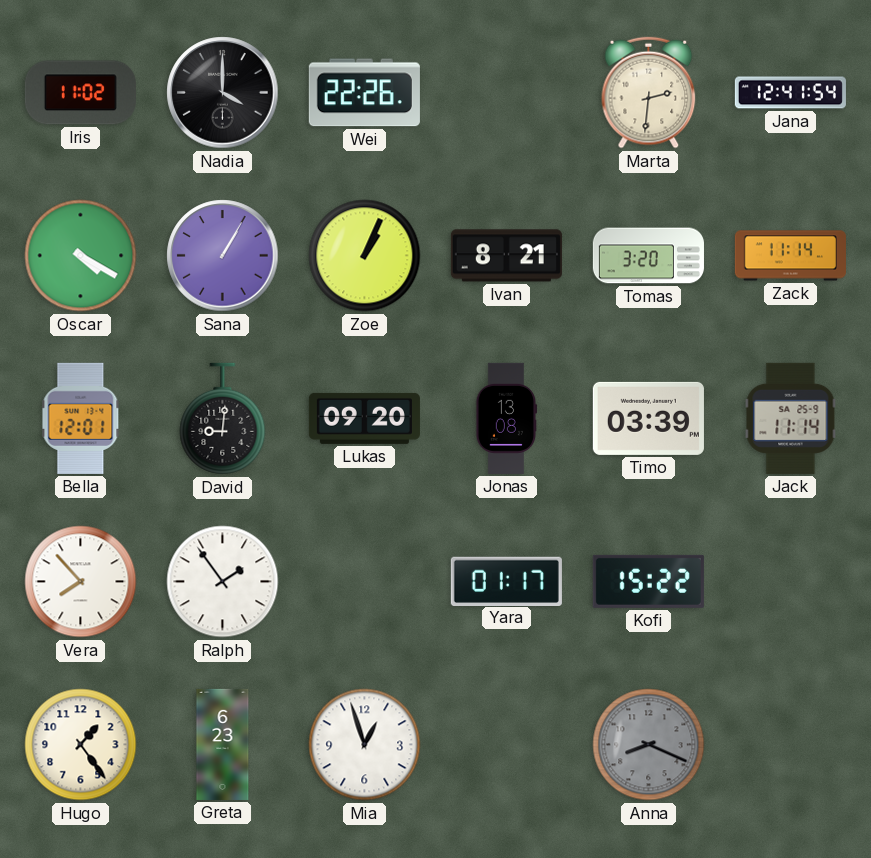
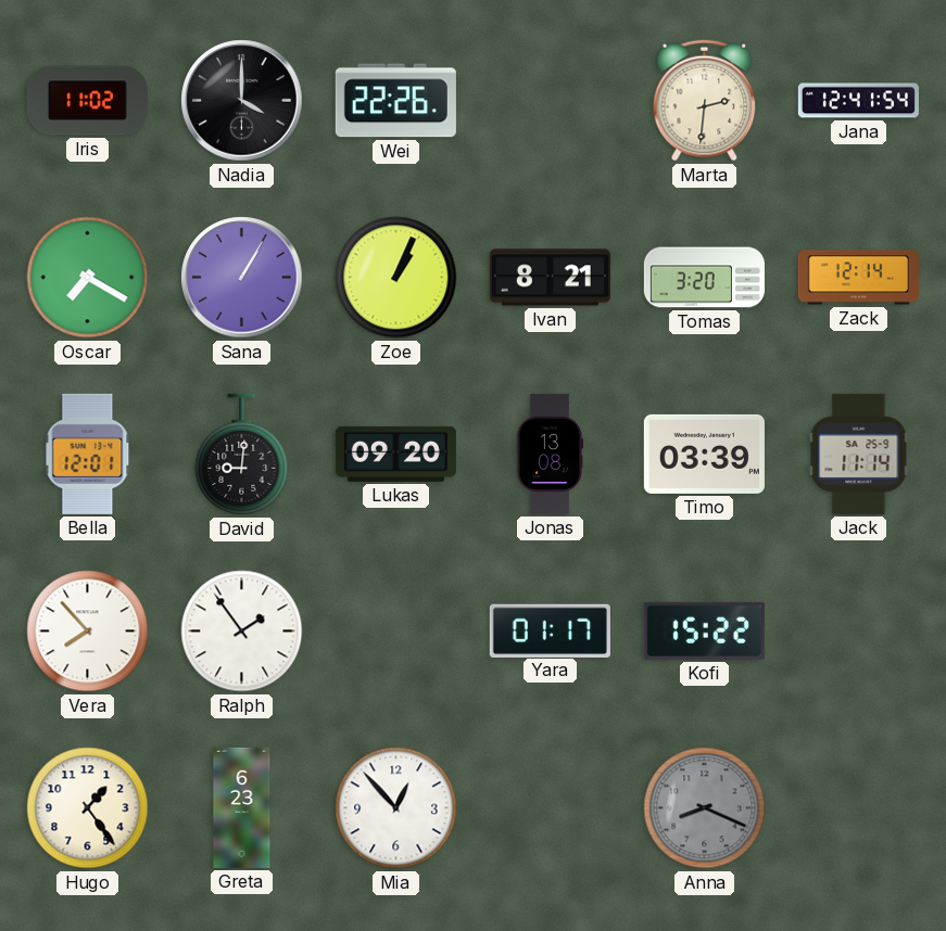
Oscar: 4:20 -> 7:20
Zack: 11:14 -> 12:14
Mia: 12:57 -> 12:53
